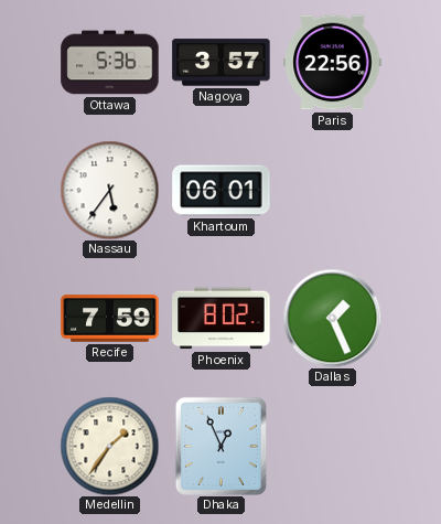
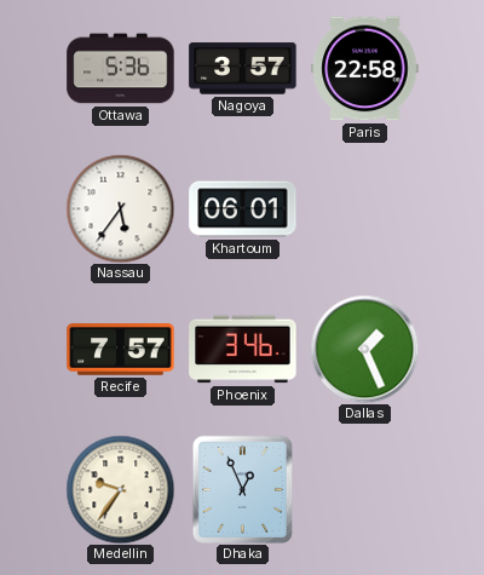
Paris: 22:56 -> 22:58
Recife: 7:59 -> 7:57
Phoenix: 8:02 -> 3:46
Medellin: 1:36 -> 9:36
